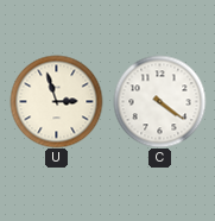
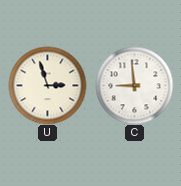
C: 4:21 -> 8:59
